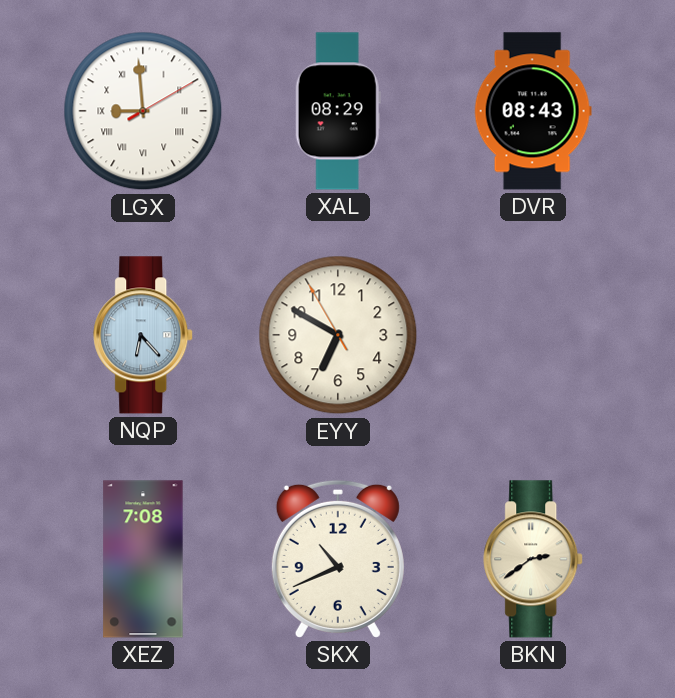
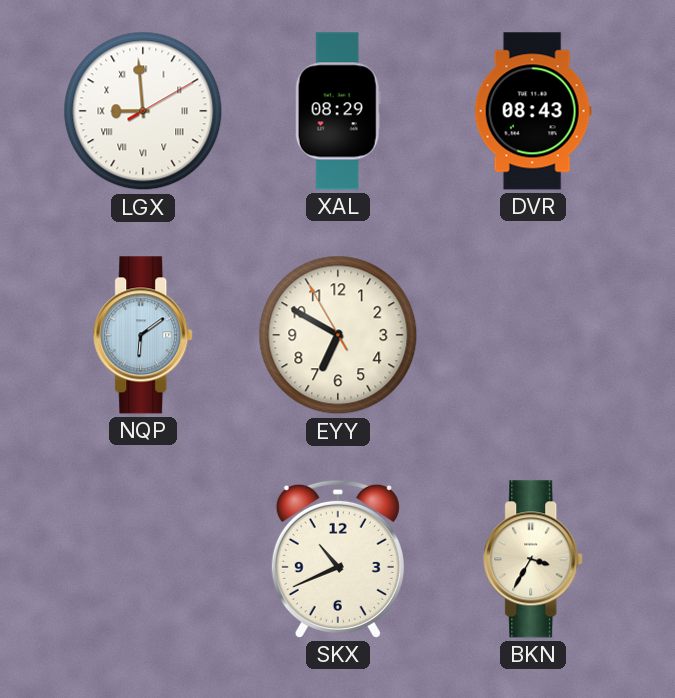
NQP: 6:23 -> 6:09
XEZ: 7:08 -> none
BKN: 2:39 -> 3:35
